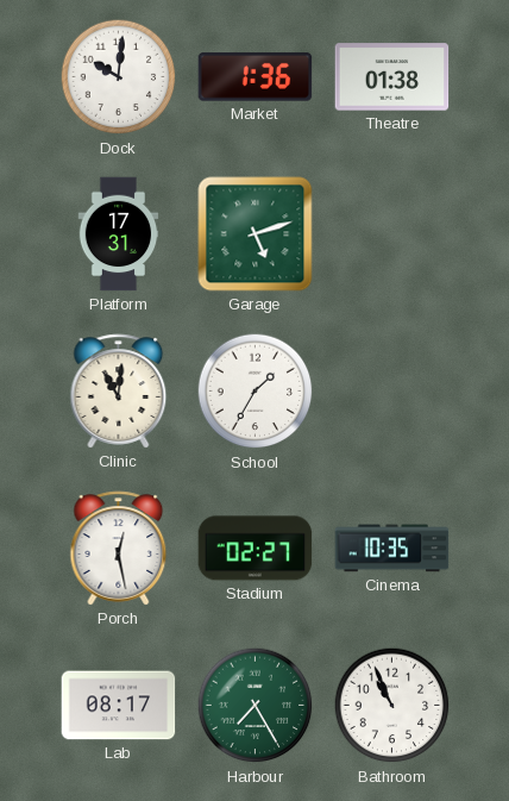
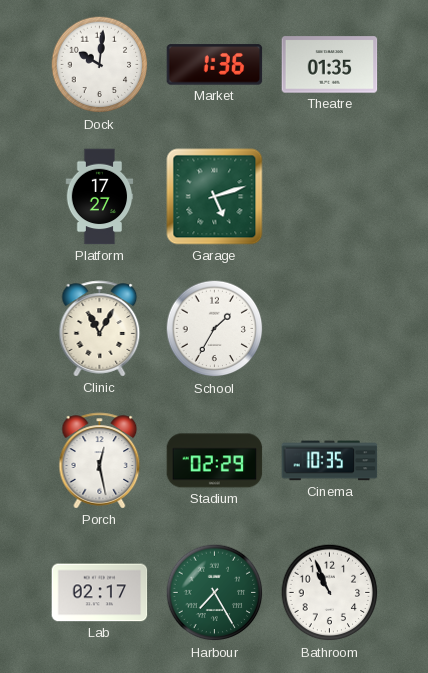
Theatre: 01:38 -> 01:35
Platform: 17:31 -> 17:27
Clinic: 11:01 -> 11:05
Stadium: 02:27 -> 02:29
Lab: 08:17 -> 02:17
